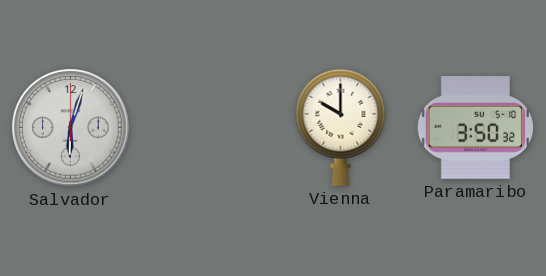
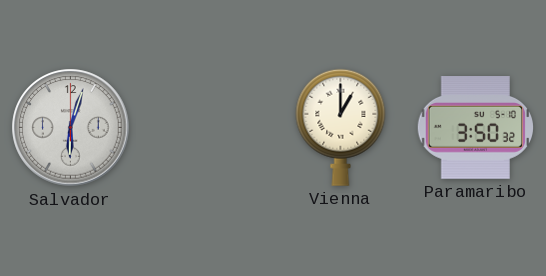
Vienna: 10:00 -> 1:00
